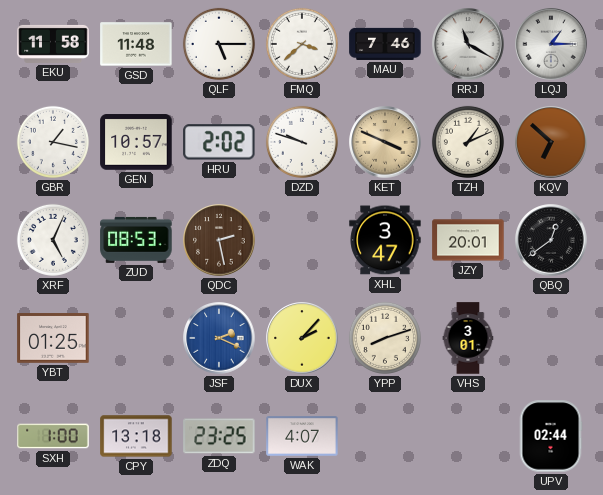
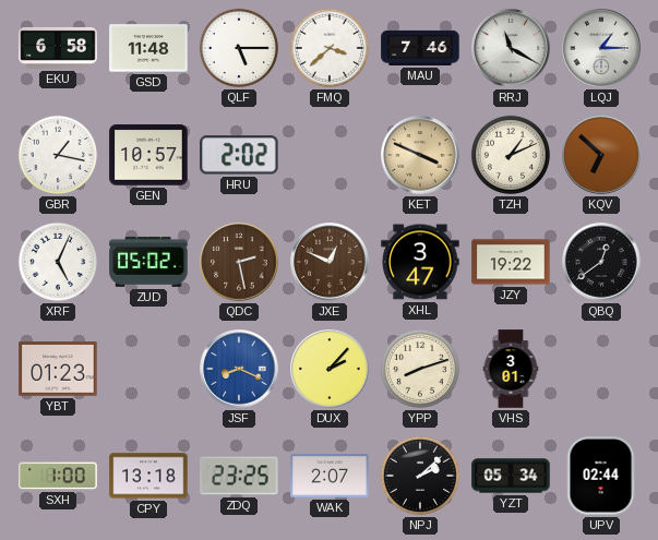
EKU: 11:58 -> 6:58
DZD: 9:48 -> none
ZUD: 08:53 -> 05:02
JXE: none -> 12:49
JZY: 20:01 -> 19:22
YBT: 01:25 -> 01:23
JSF: 2:19 -> 8:19
WAK: 4:07 -> 2:07
NPJ: none -> 2:08
YZT: none -> 05:34
